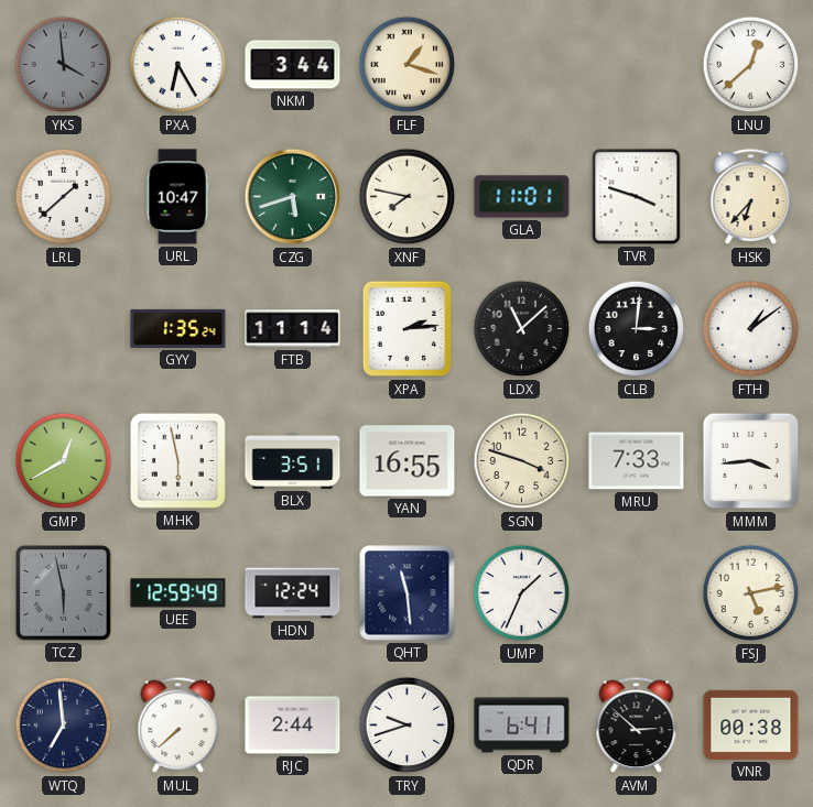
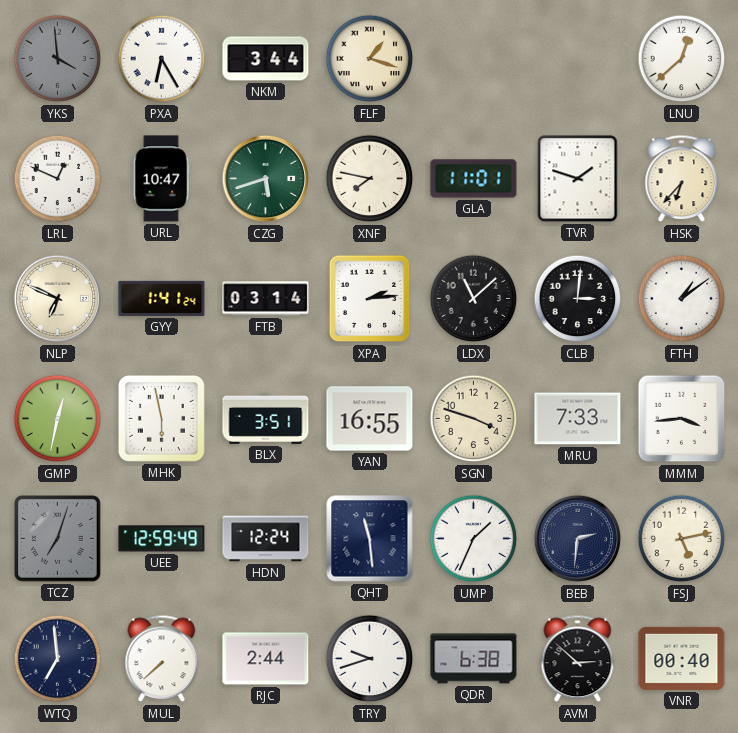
LRL: 1:38 -> 12:49
TVR: 3:48 -> 1:48
NLP: none -> 6:49
GYY: 1:35 -> 1:41
FTB: 11:14 -> 03:14
GMP: 12:40 -> 12:32
TCZ: 5:58 -> 7:03
BEB: none -> 2:31
QDR: 6:41 -> 6:38
VNR: 00:38 -> 00:40
